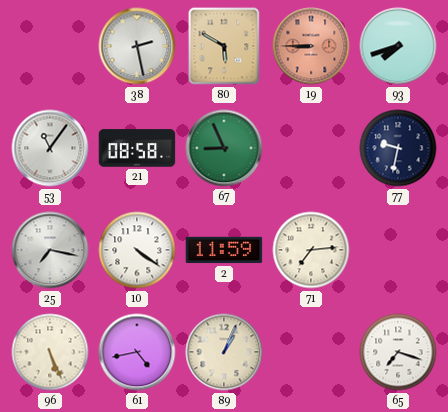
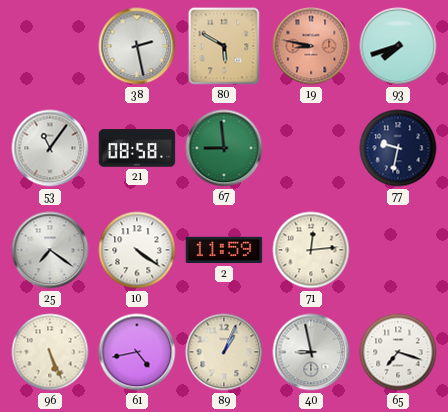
19: 8:45 -> 8:47
67: 8:56 -> 8:59
25: 7:17 -> 7:21
71: 7:14 -> 12:14
40: none -> 8:58
